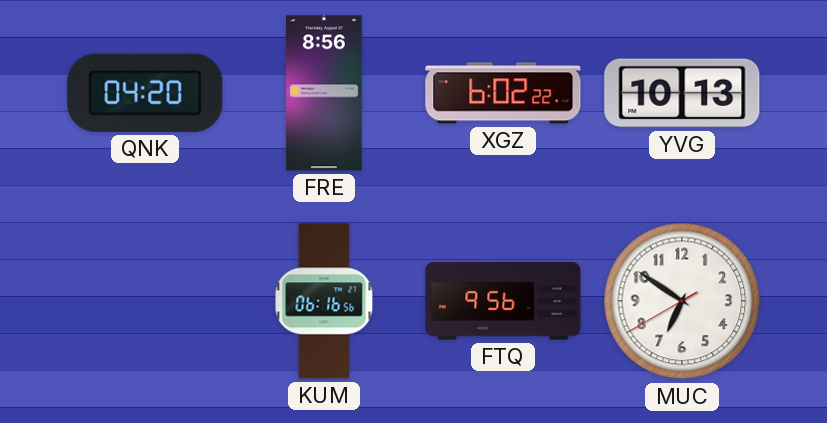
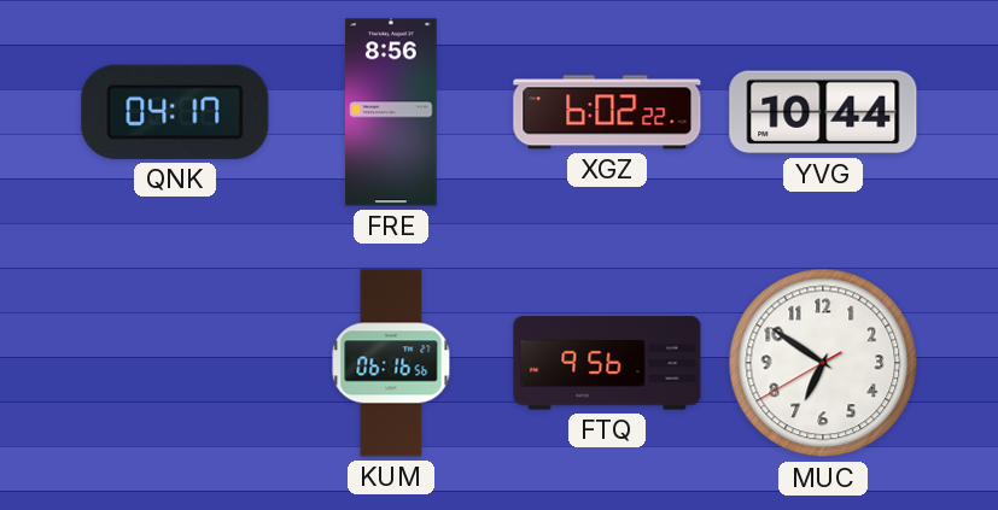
QNK: 04:20 -> 04:17
YVG: 10:13 -> 10:44
